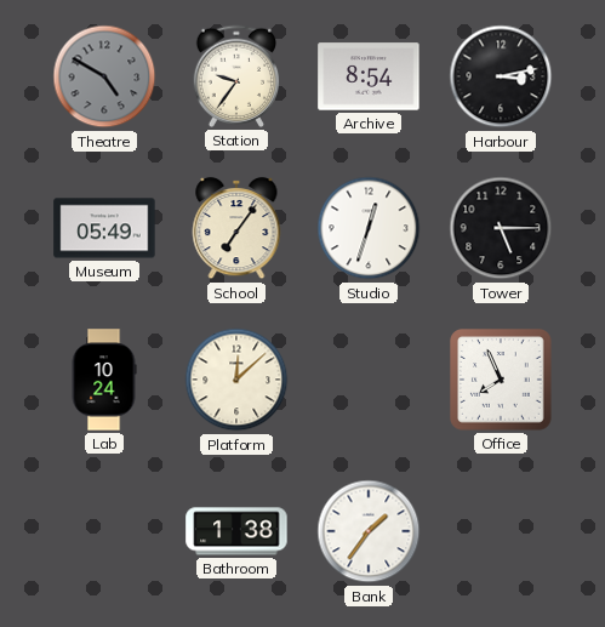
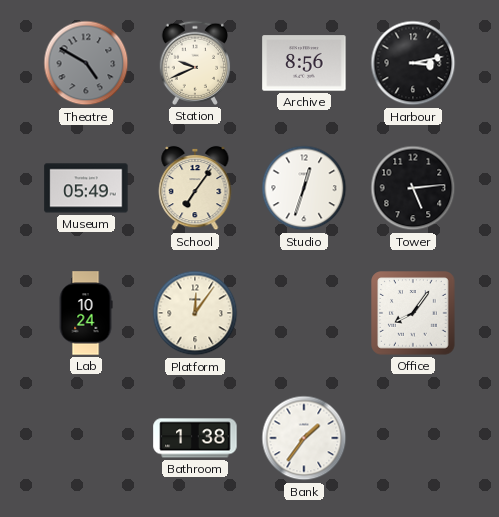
Station: 9:36 -> 9:41
Archive: 8:54 -> 8:56
Tower: 5:15 -> 5:14
Platform: 12:08 -> 12:06
Office: 7:56 -> 8:06
